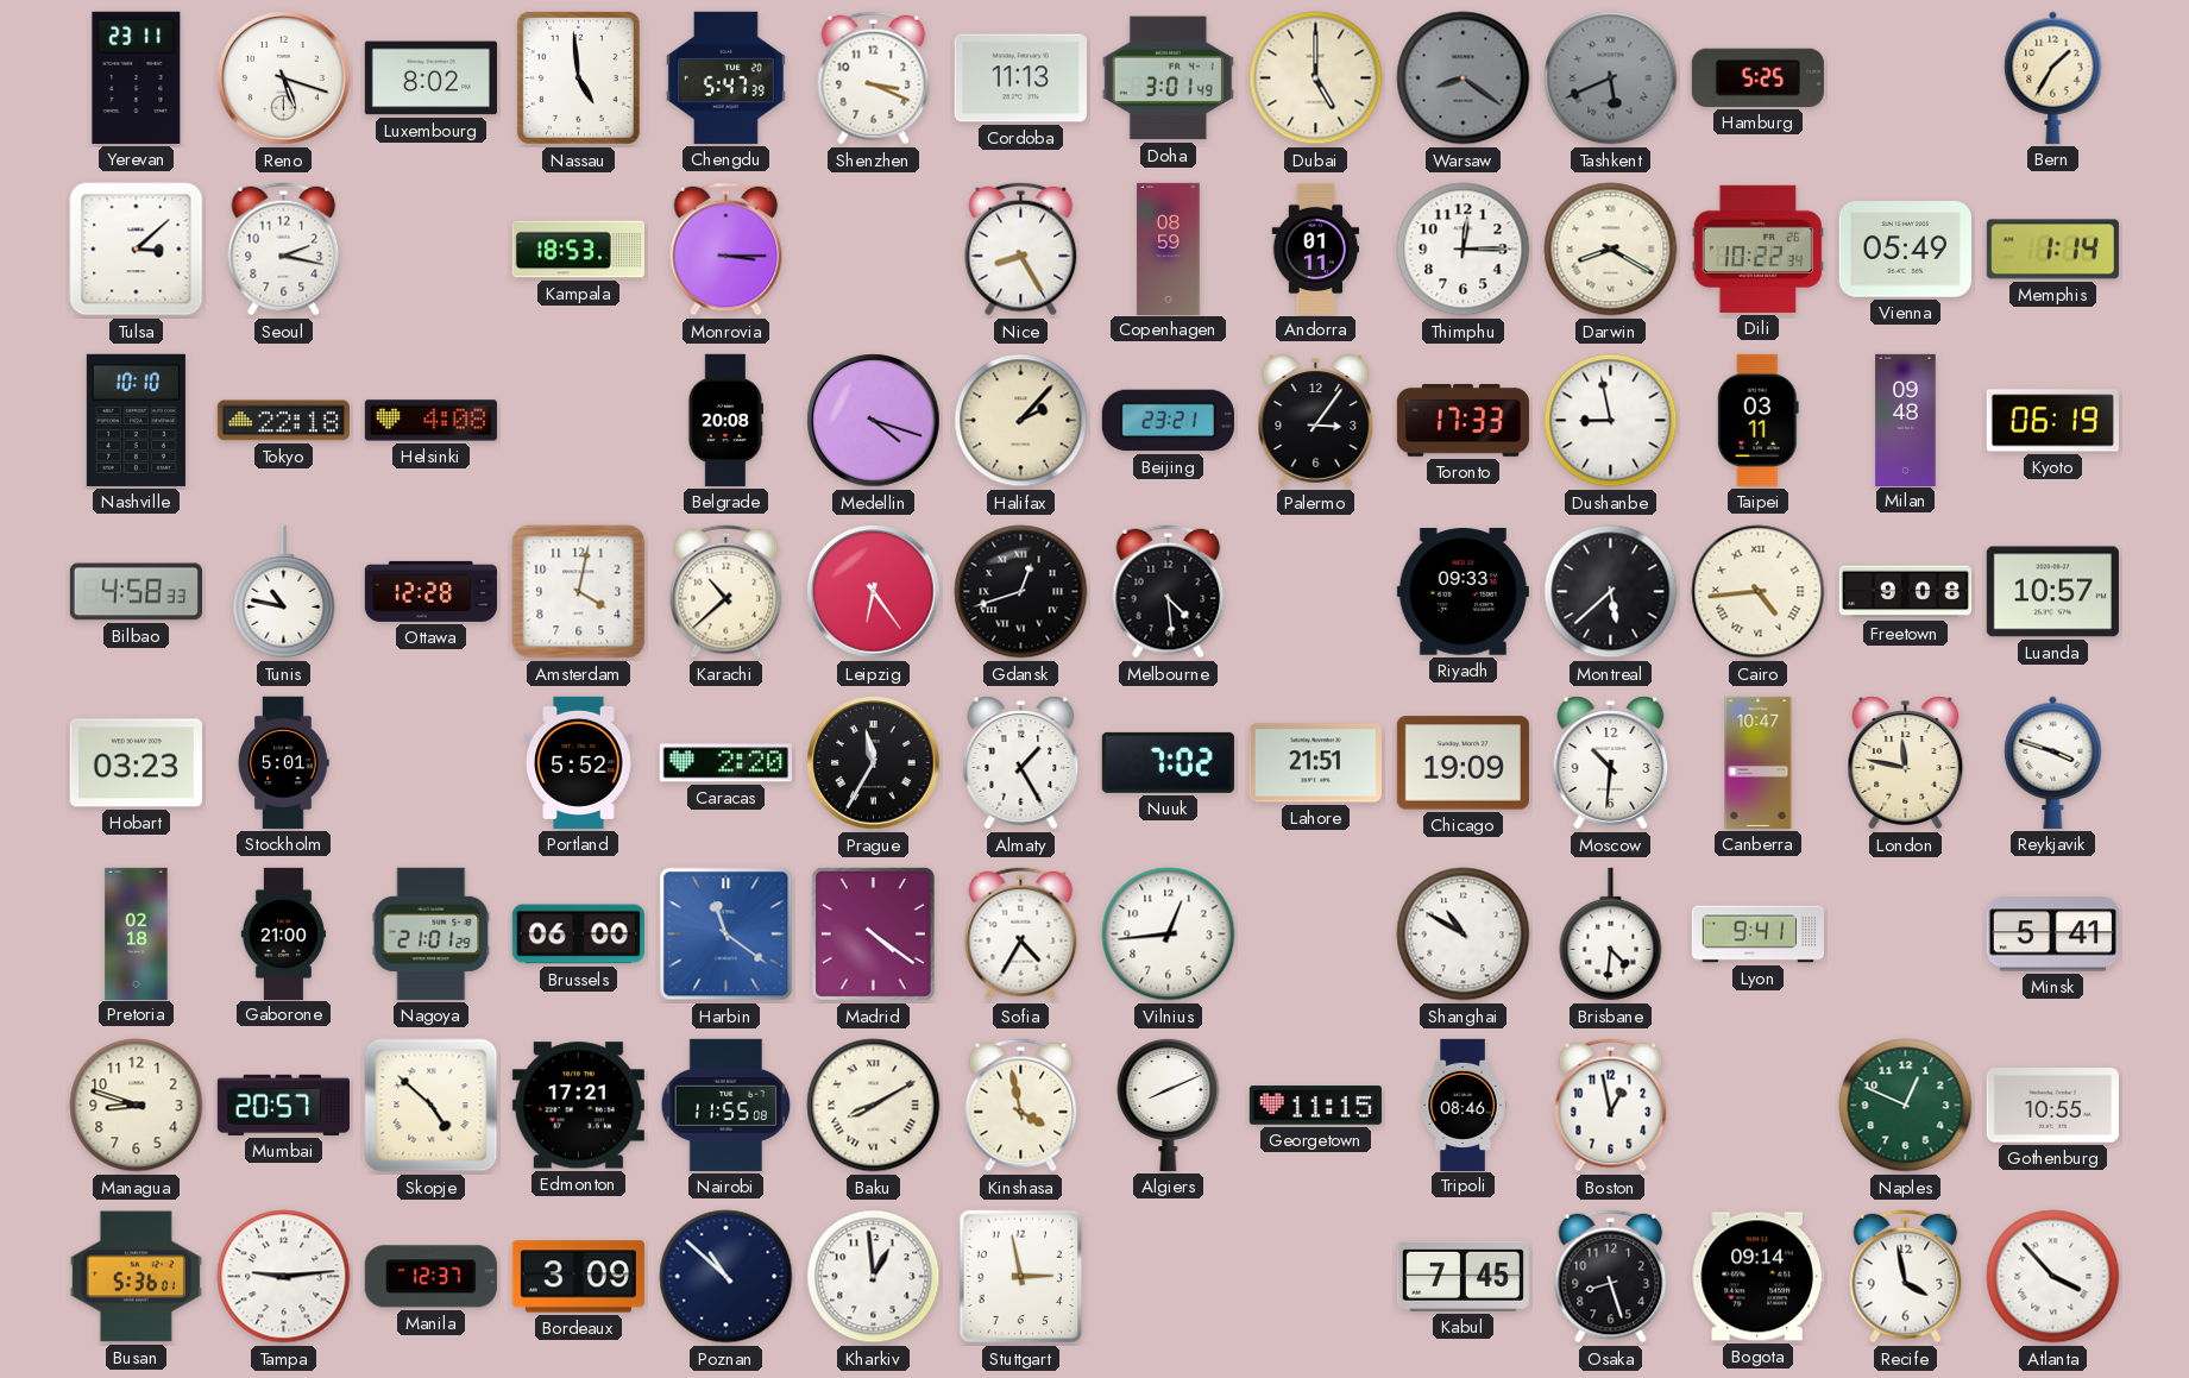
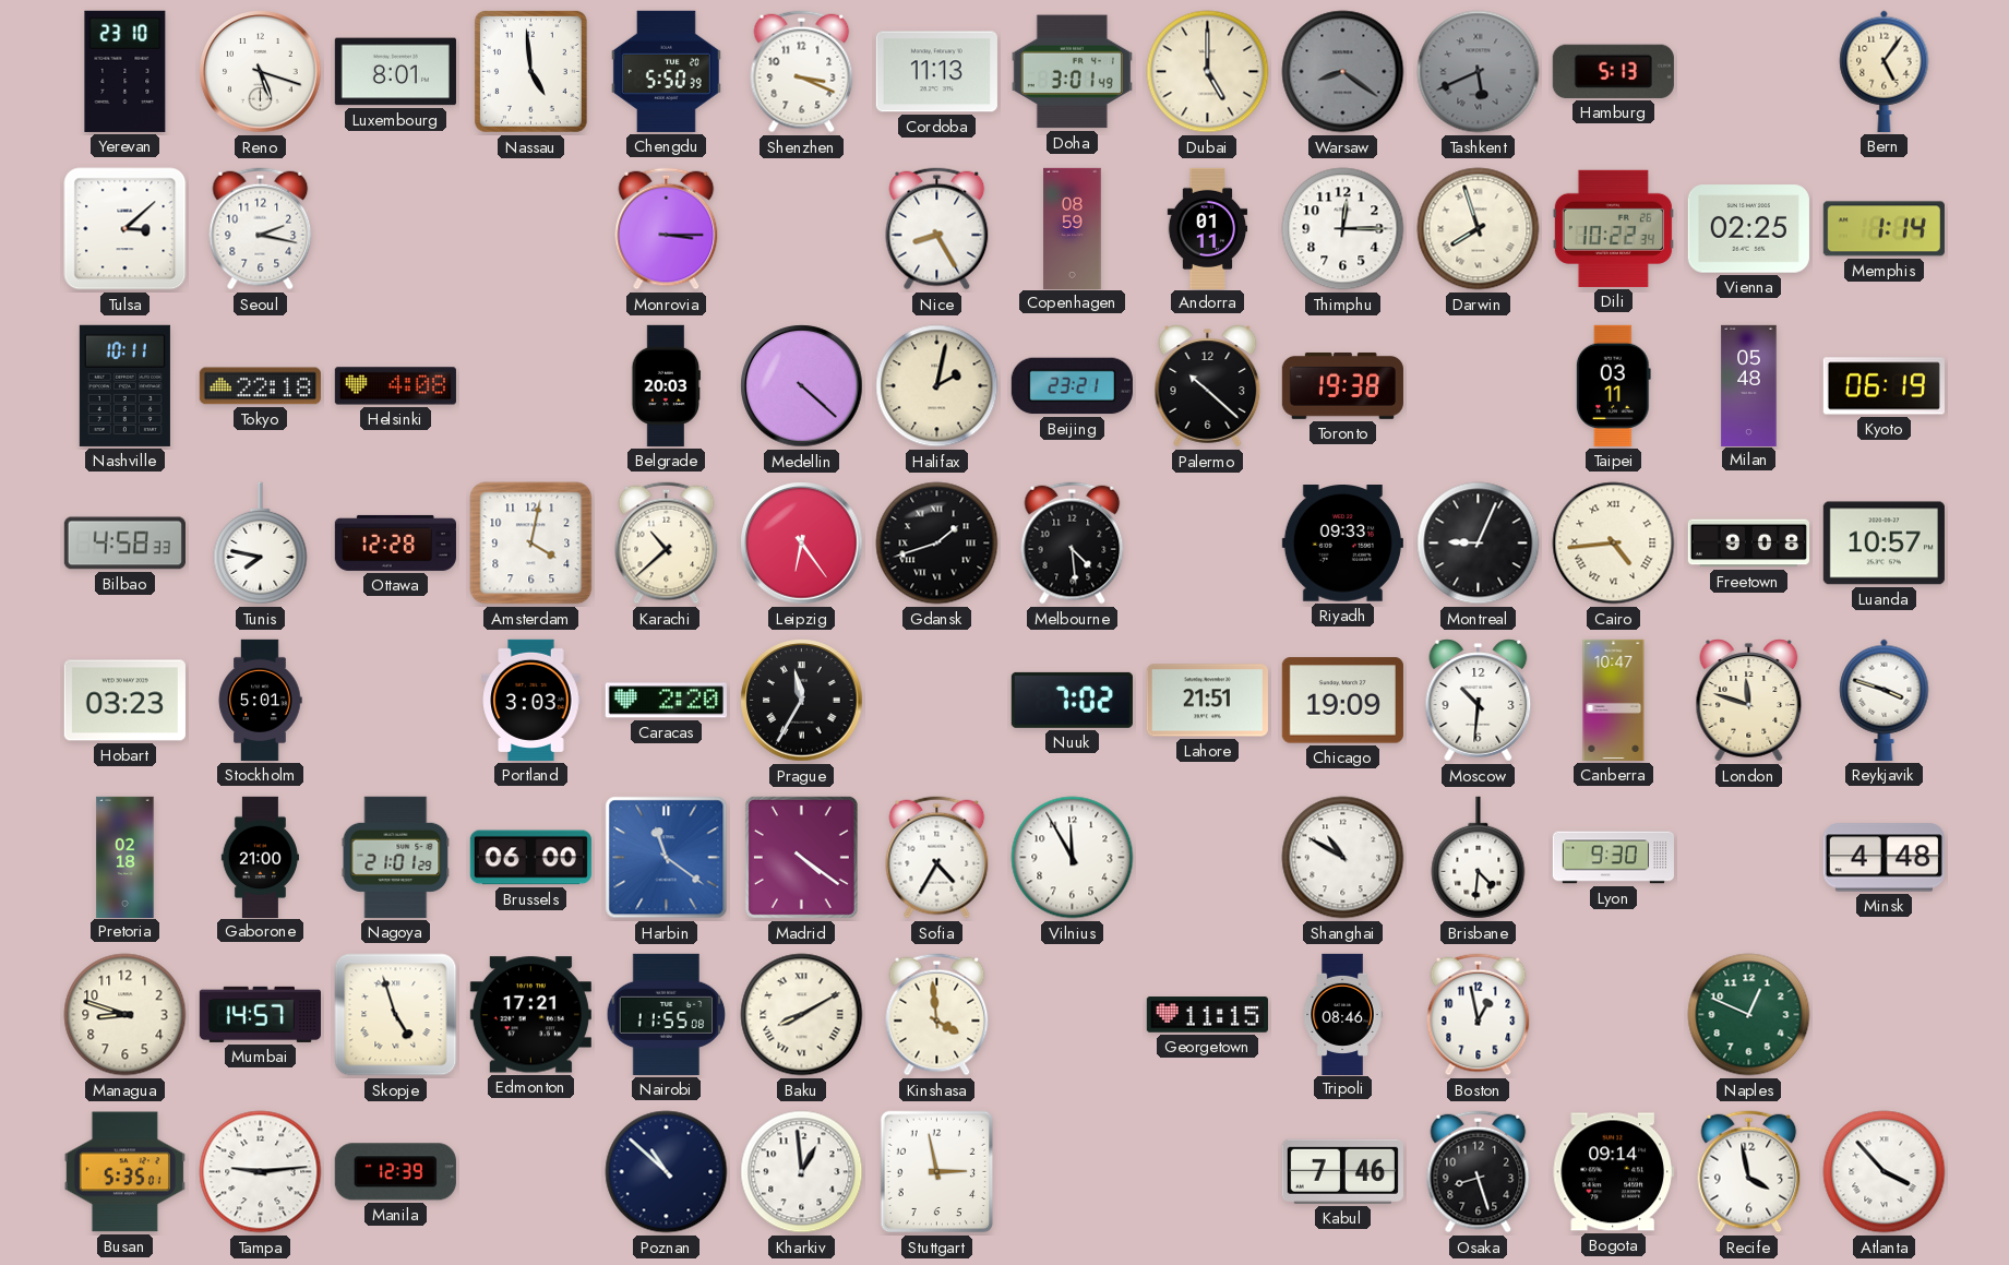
Yerevan: 23:11 -> 23:10
Luxembourg: 8:02 -> 8:01
Chengdu: 5:47 -> 5:50
Hamburg: 5:25 -> 5:13
Bern: 1:35 -> 5:06
Kampala: 18:53 -> none
Darwin: 8:20 -> 7:57
Vienna: 05:49 -> 02:25
Nashville: 10:10 -> 10:11
Belgrade: 20:08 -> 20:03
Medellin: 4:18 -> 4:22
Halifax: 2:07 -> 2:02
Palermo: 3:06 -> 10:22
Toronto: 17:33 -> 19:38
Dushanbe: 8:58 -> none
Milan: 09:48 -> 05:48
Tunis: 10:47 -> 7:47
Gdansk: 12:42 -> 1:42
Montreal: 5:38 -> 9:04
Portland: 5:52 -> 3:03
Almaty: 1:25 -> none
London: 11:47 -> 11:48
Vilnius: 12:44 -> 11:55
Lyon: 9:41 -> 9:30
Minsk: 5:41 -> 4:48
Mumbai: 20:57 -> 14:57
Skopje: 4:52 -> 4:57
Kinshasa: 3:58 -> 3:59
Algiers: 8:11 -> none
Gothenburg: 10:55 -> none
Busan: 5:36 -> 5:35
Manila: 12:37 -> 12:39
Bordeaux: 3:09 -> none
Kabul: 7:45 -> 7:46
